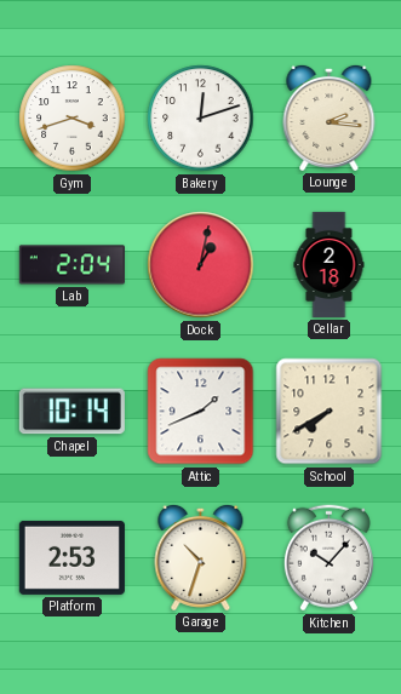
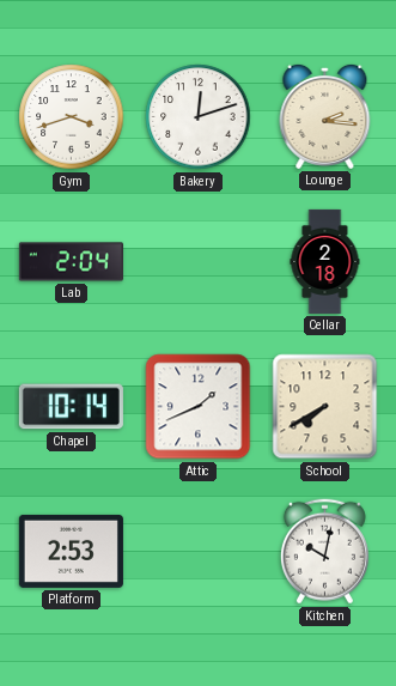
Dock: 1:02 -> none
Garage: 10:33 -> none
Kitchen: 10:07 -> 10:02
